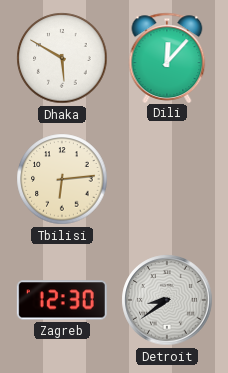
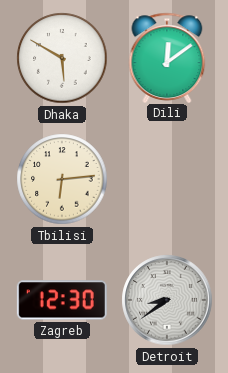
Dili: 12:07 -> 12:09
